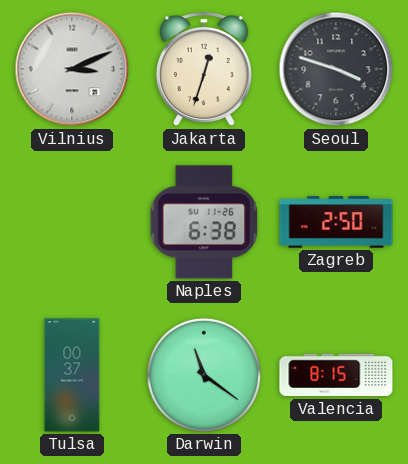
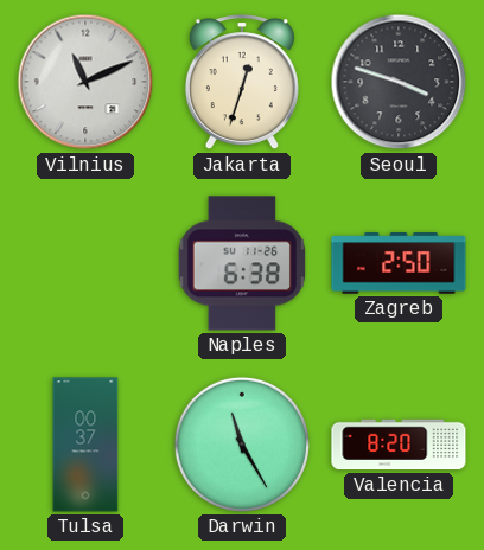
Vilnius: 3:11 -> 11:11
Darwin: 11:21 -> 11:25
Valencia: 8:15 -> 8:20
